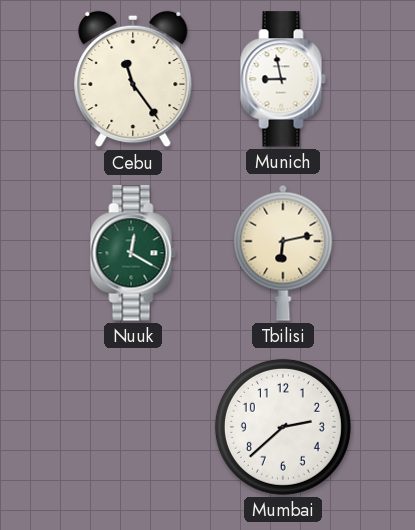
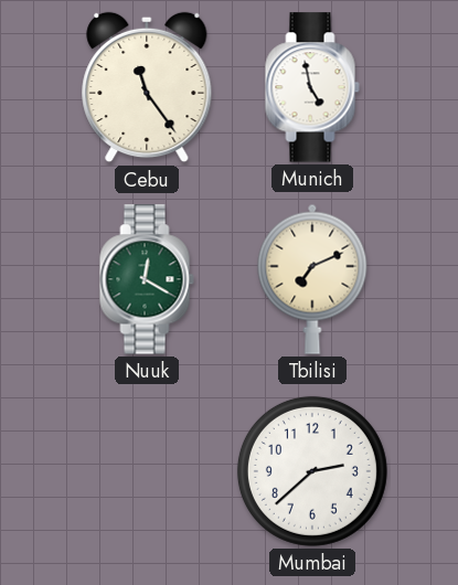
Munich: 8:58 -> 4:58
Tbilisi: 6:13 -> 7:11
